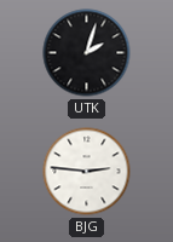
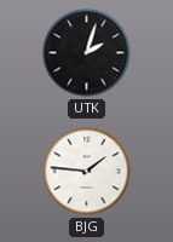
BJG: 2:46 -> 1:46
